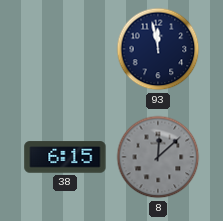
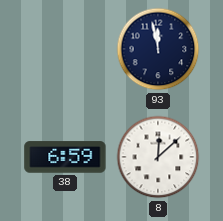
38: 6:15 -> 6:59
8 dial: grey -> white
